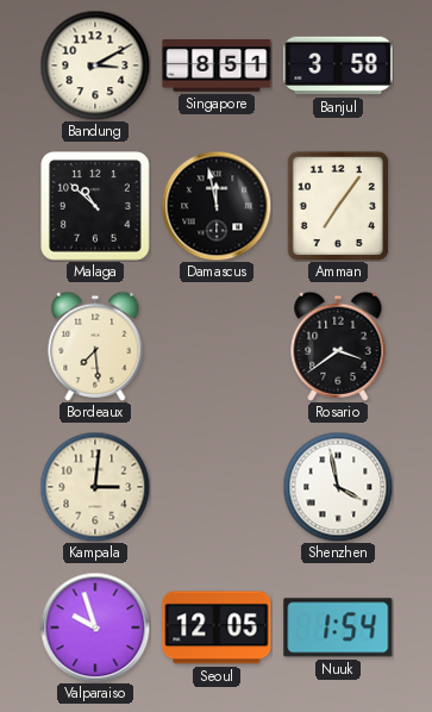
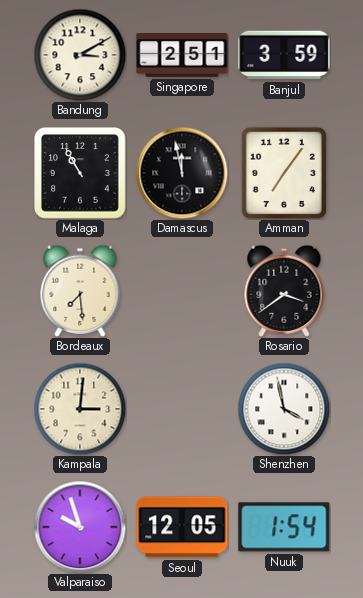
Singapore: 8:51 -> 2:51
Banjul: 3:58 -> 3:59
Malaga: 10:52 -> 10:55
